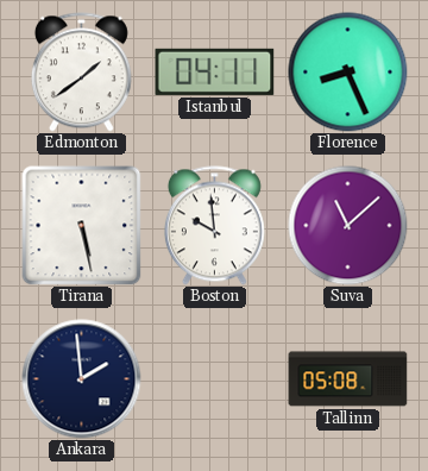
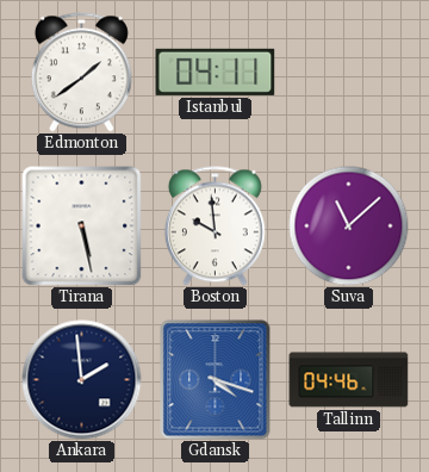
Florence: 8:26 -> none
Gdansk: none -> 4:18
Tallinn: 05:08 -> 04:46
